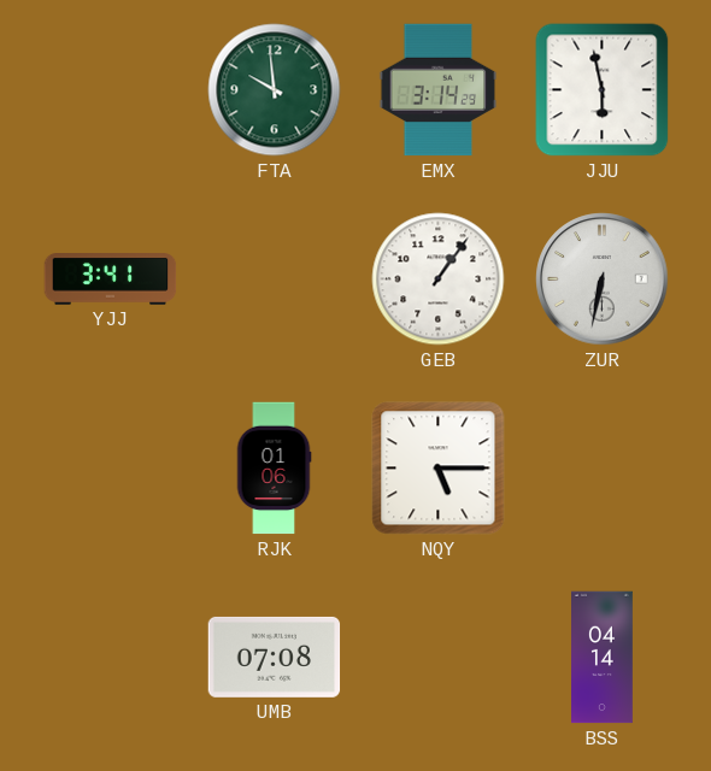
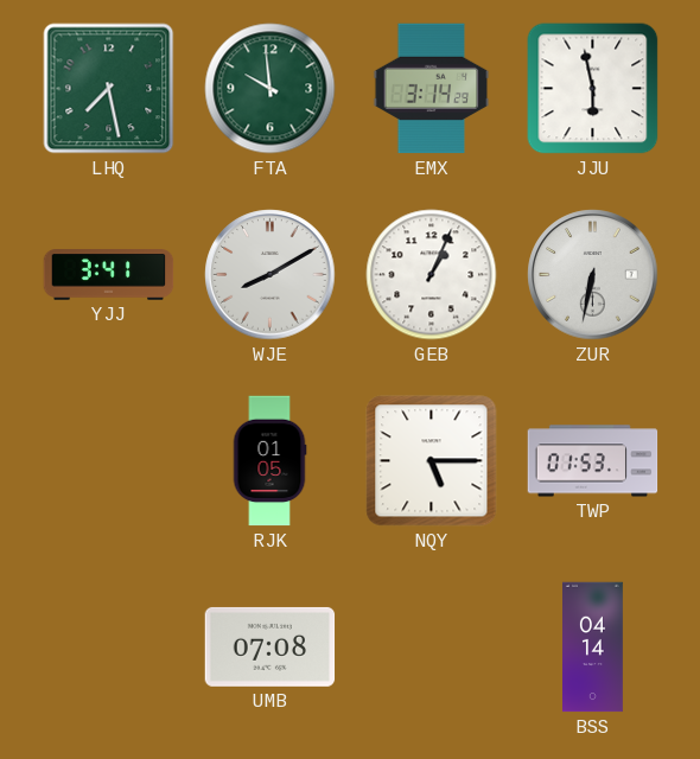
LHQ: none -> 7:28
WJE: none -> 8:10
GEB: 1:06 -> 1:04
RJK: 01:06 -> 01:05
TWP: none -> 01:53
